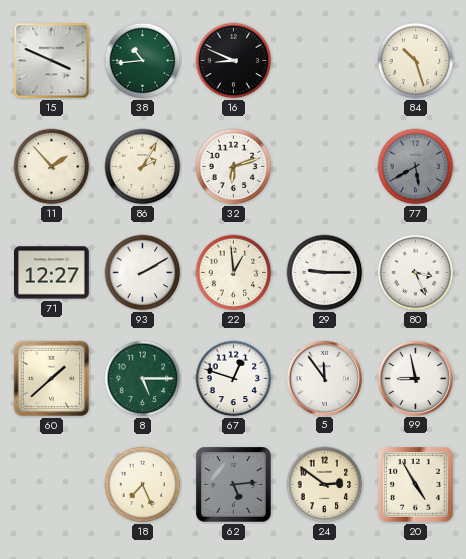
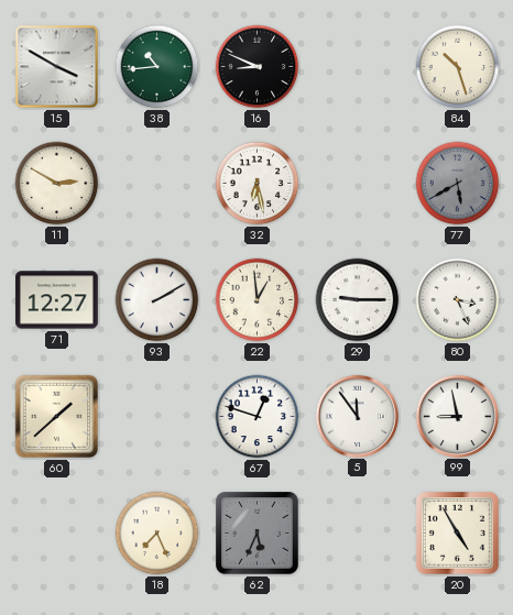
15: 3:49 -> 3:50
11: 1:53 -> 2:50
86: 2:05 -> none
32: 6:12 -> 6:28
8: 5:15 -> none
62: 5:14 -> 5:34
24: 2:51 -> none
